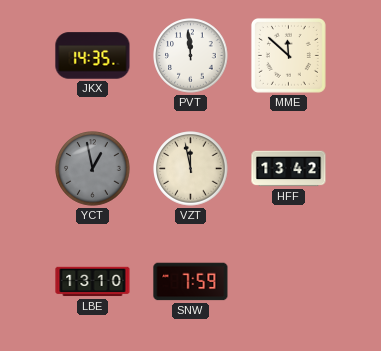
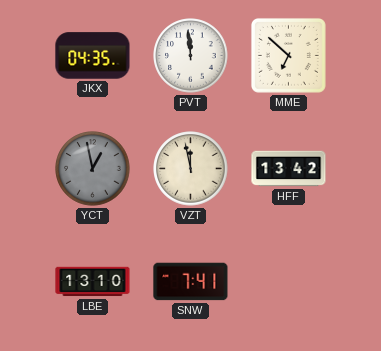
JKX: 14:35 -> 04:35
MME: 11:52 -> 6:52
SNW: 7:59 -> 7:41
